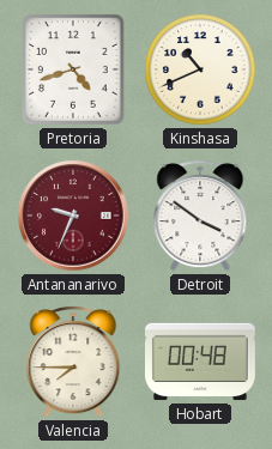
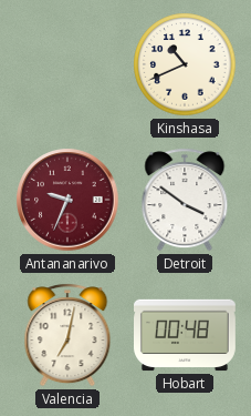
Pretoria: 4:42 -> none
Valencia: 7:45 -> 7:02
